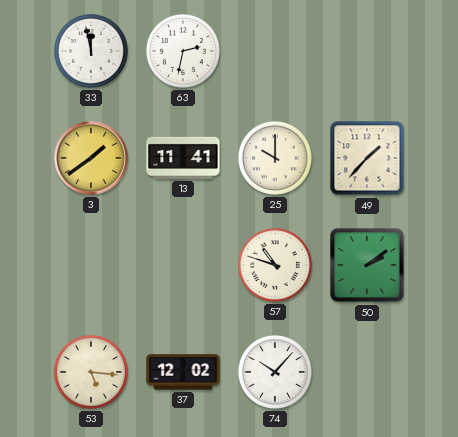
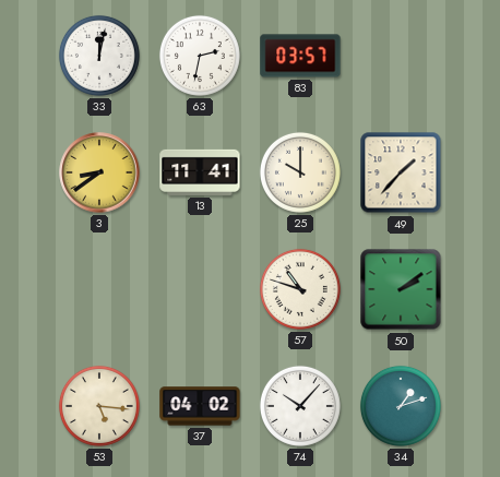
33: 11:58 -> 12:02
83: none -> 03:57
3: 1:39 -> 8:39
37: 12:02 -> 04:02
34: none -> 1:12
